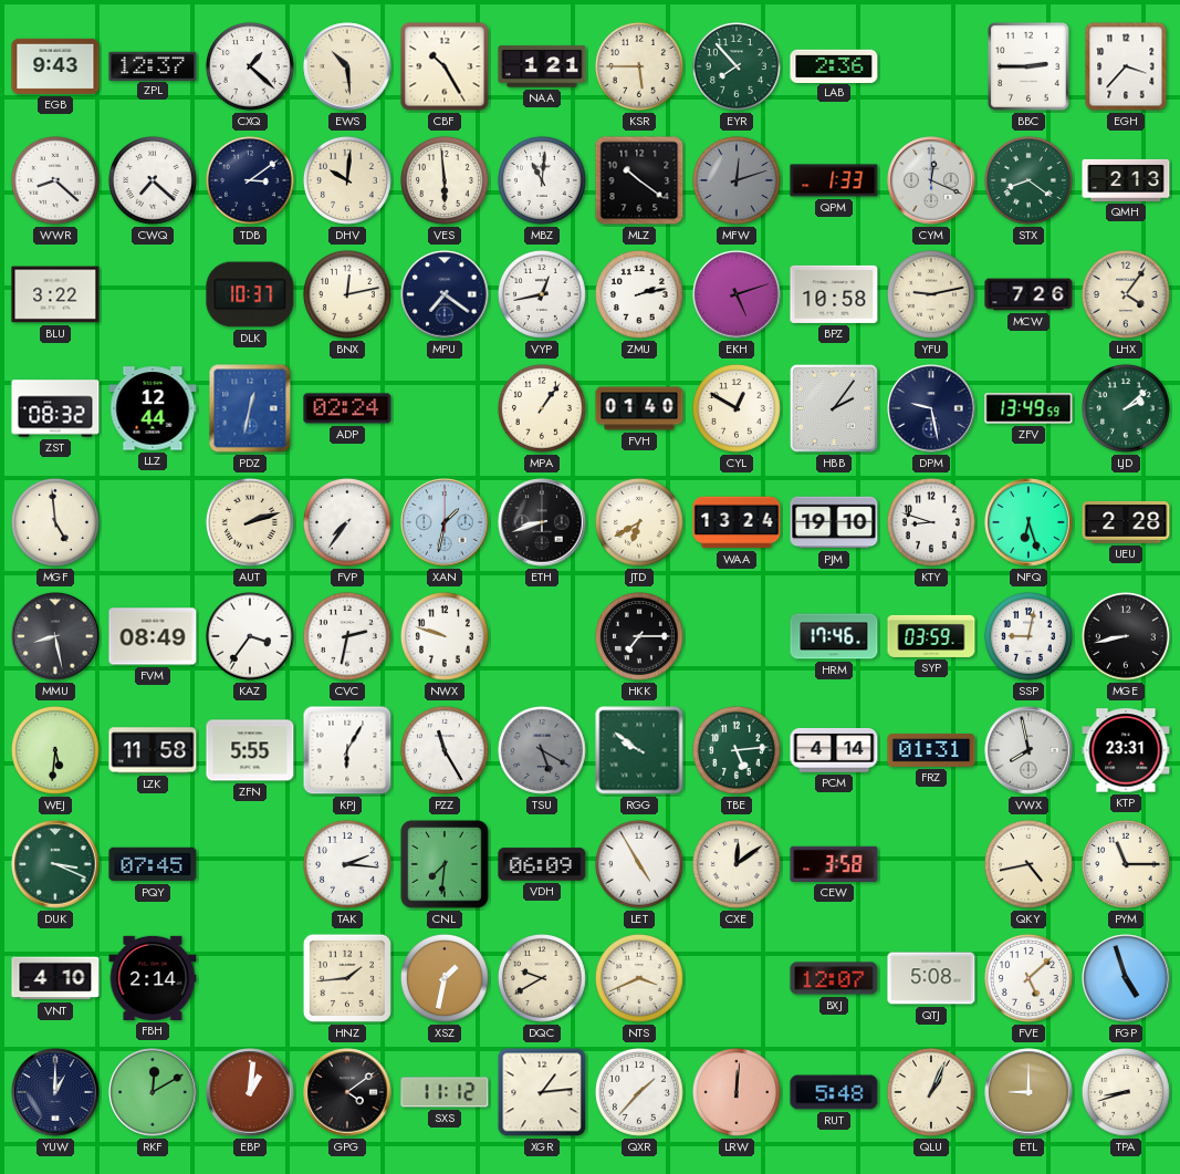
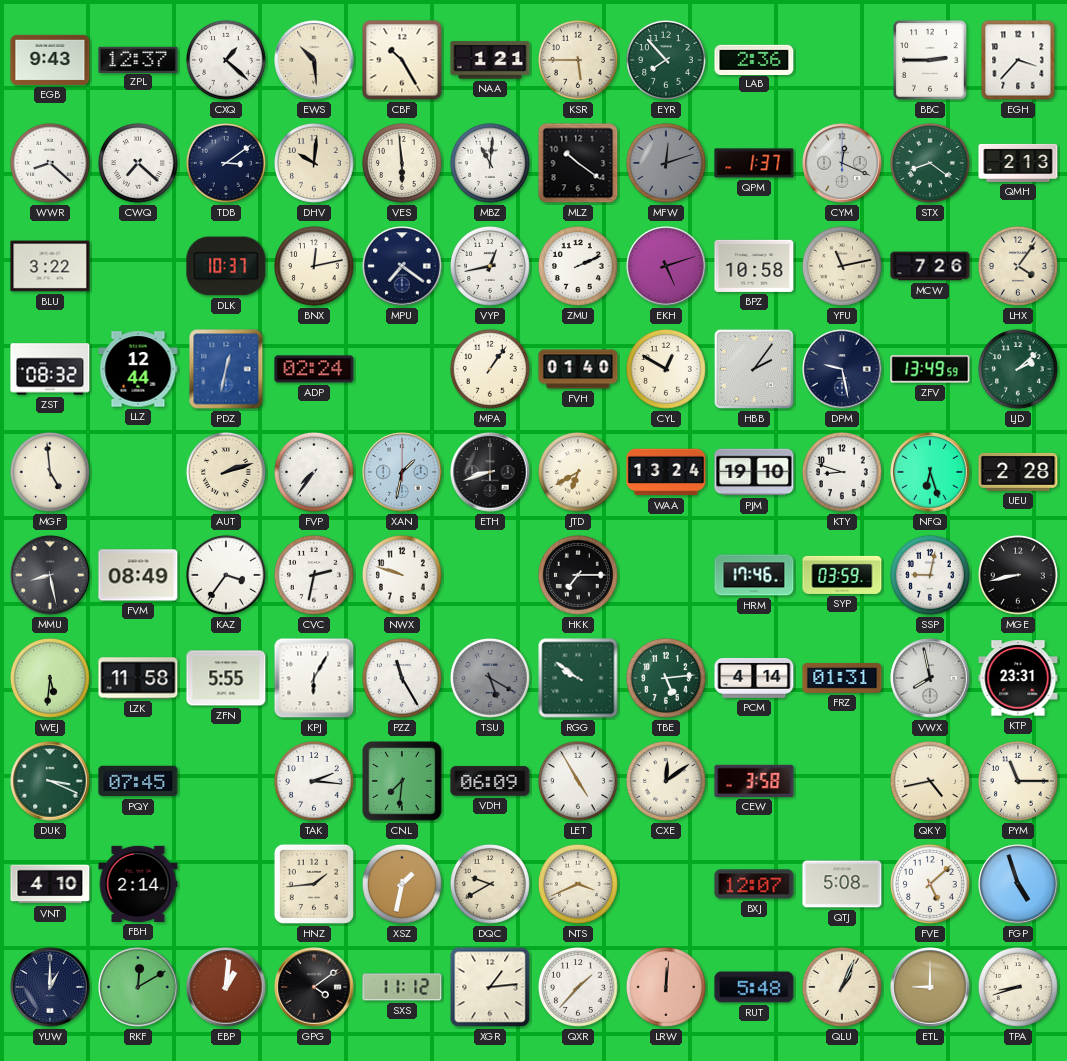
QPM: 1:33 -> 1:37
ZMU: 2:13 -> 2:11
YFU: 9:13 -> 11:13
